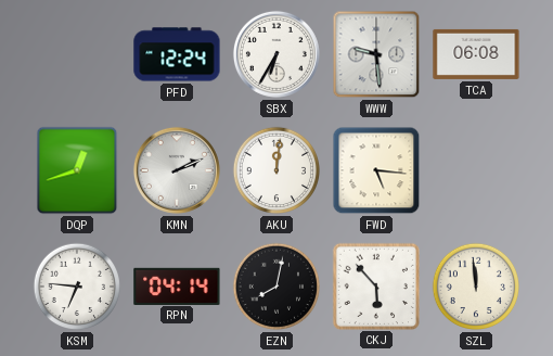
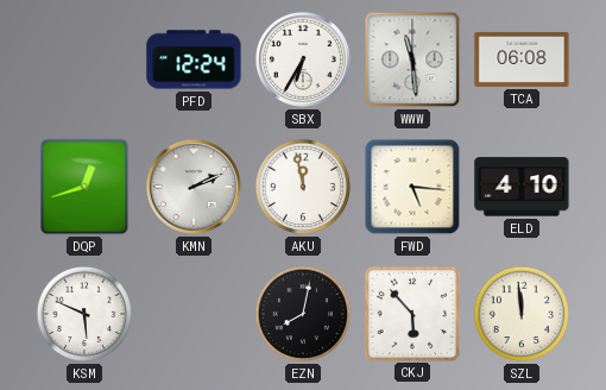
WWW: 9:29 -> 11:29
AKU: 12:01 -> 11:58
ELD: none -> 4:10
KSM: 6:46 -> 5:49
RPN: 04:14 -> none
